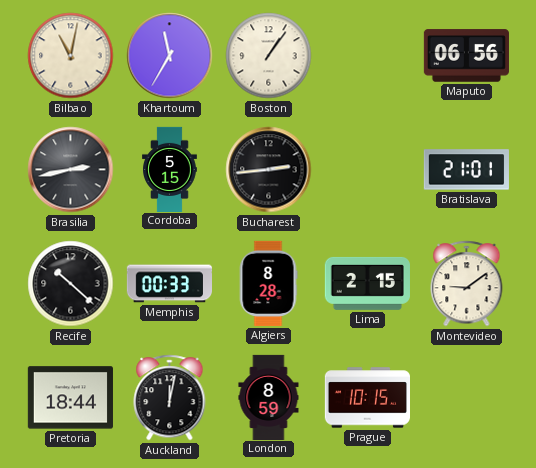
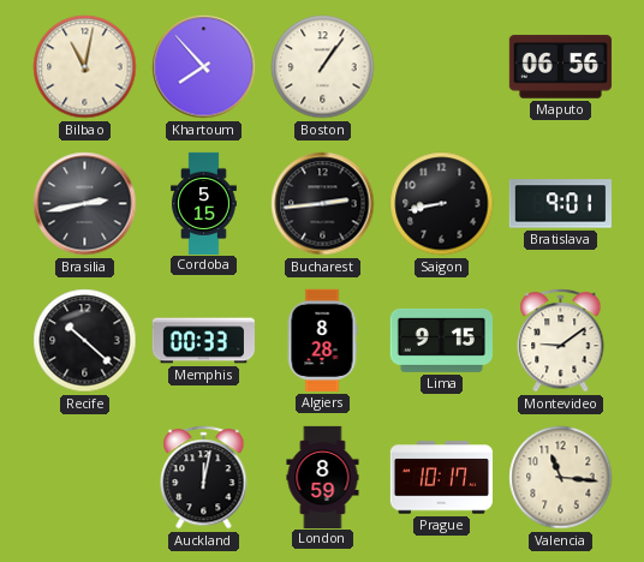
Khartoum: 11:35 -> 7:53
Saigon: none -> 8:43
Bratislava: 21:01 -> 9:01
Lima: 2:15 -> 9:15
Pretoria: 18:44 -> none
Prague: 10:15 -> 10:17
Valencia: none -> 11:16
